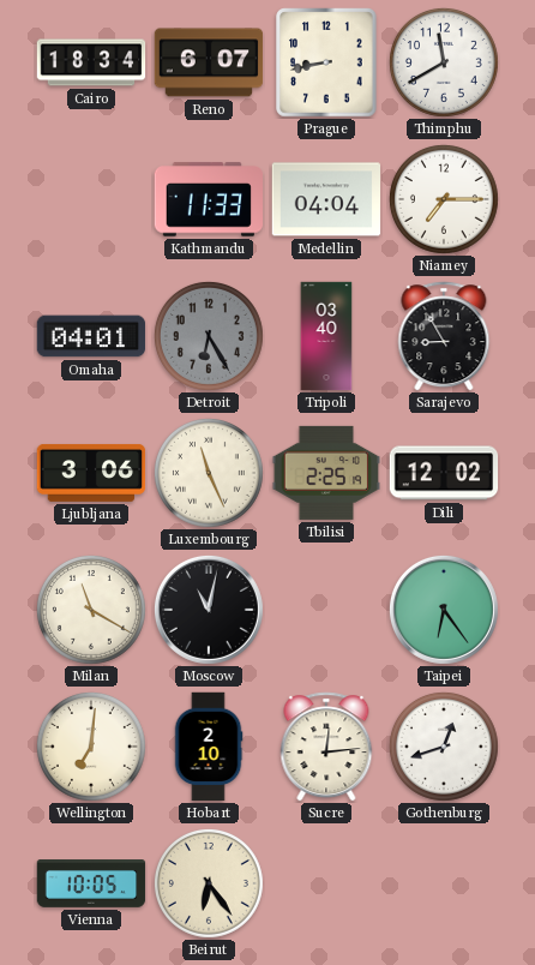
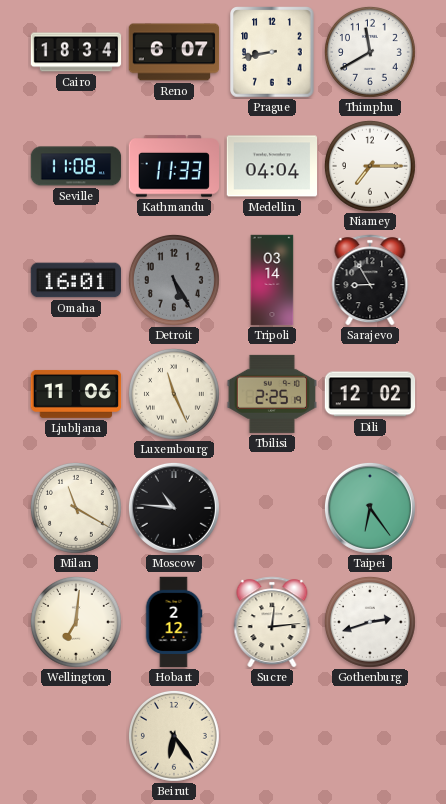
Seville: none -> 11:08
Omaha: 04:01 -> 16:01
Detroit: 6:25 -> 5:25
Tripoli: 03:40 -> 03:14
Ljubljana: 3:06 -> 11:06
Moscow: 11:02 -> 10:46
Hobart: 2:10 -> 2:12
Gothenburg: 12:42 -> 2:42
Vienna: 10:05 -> none
